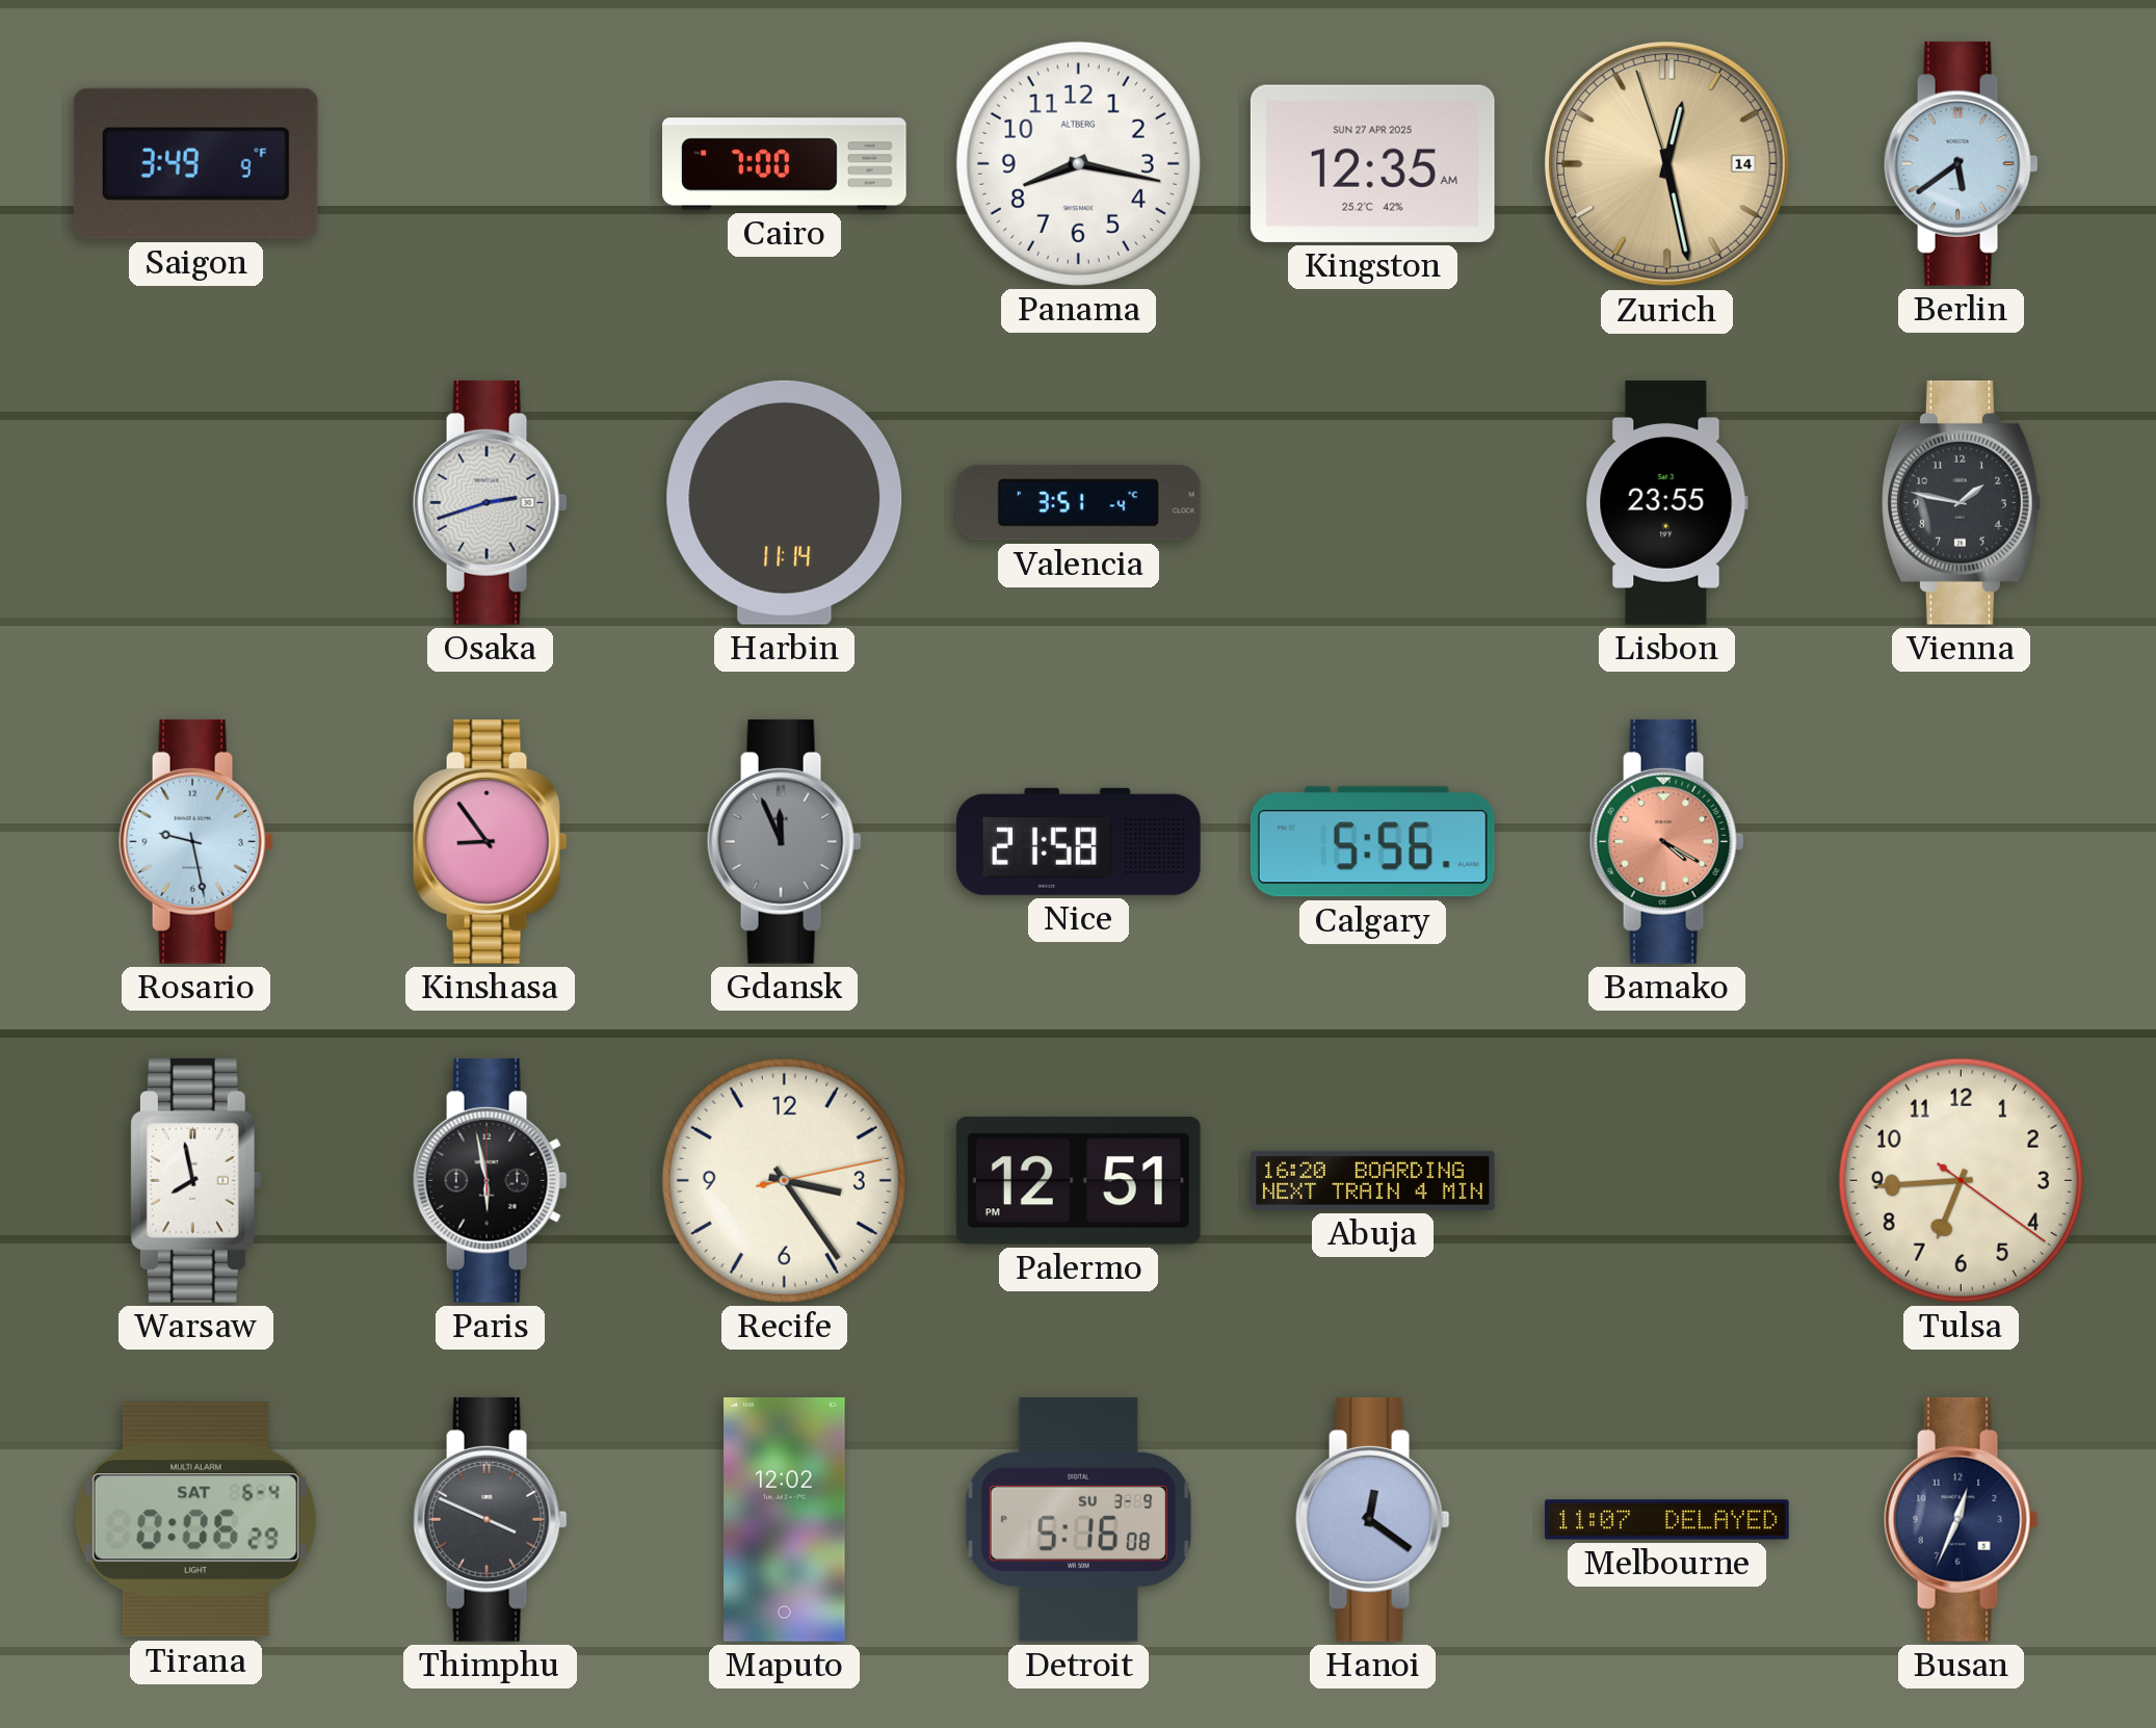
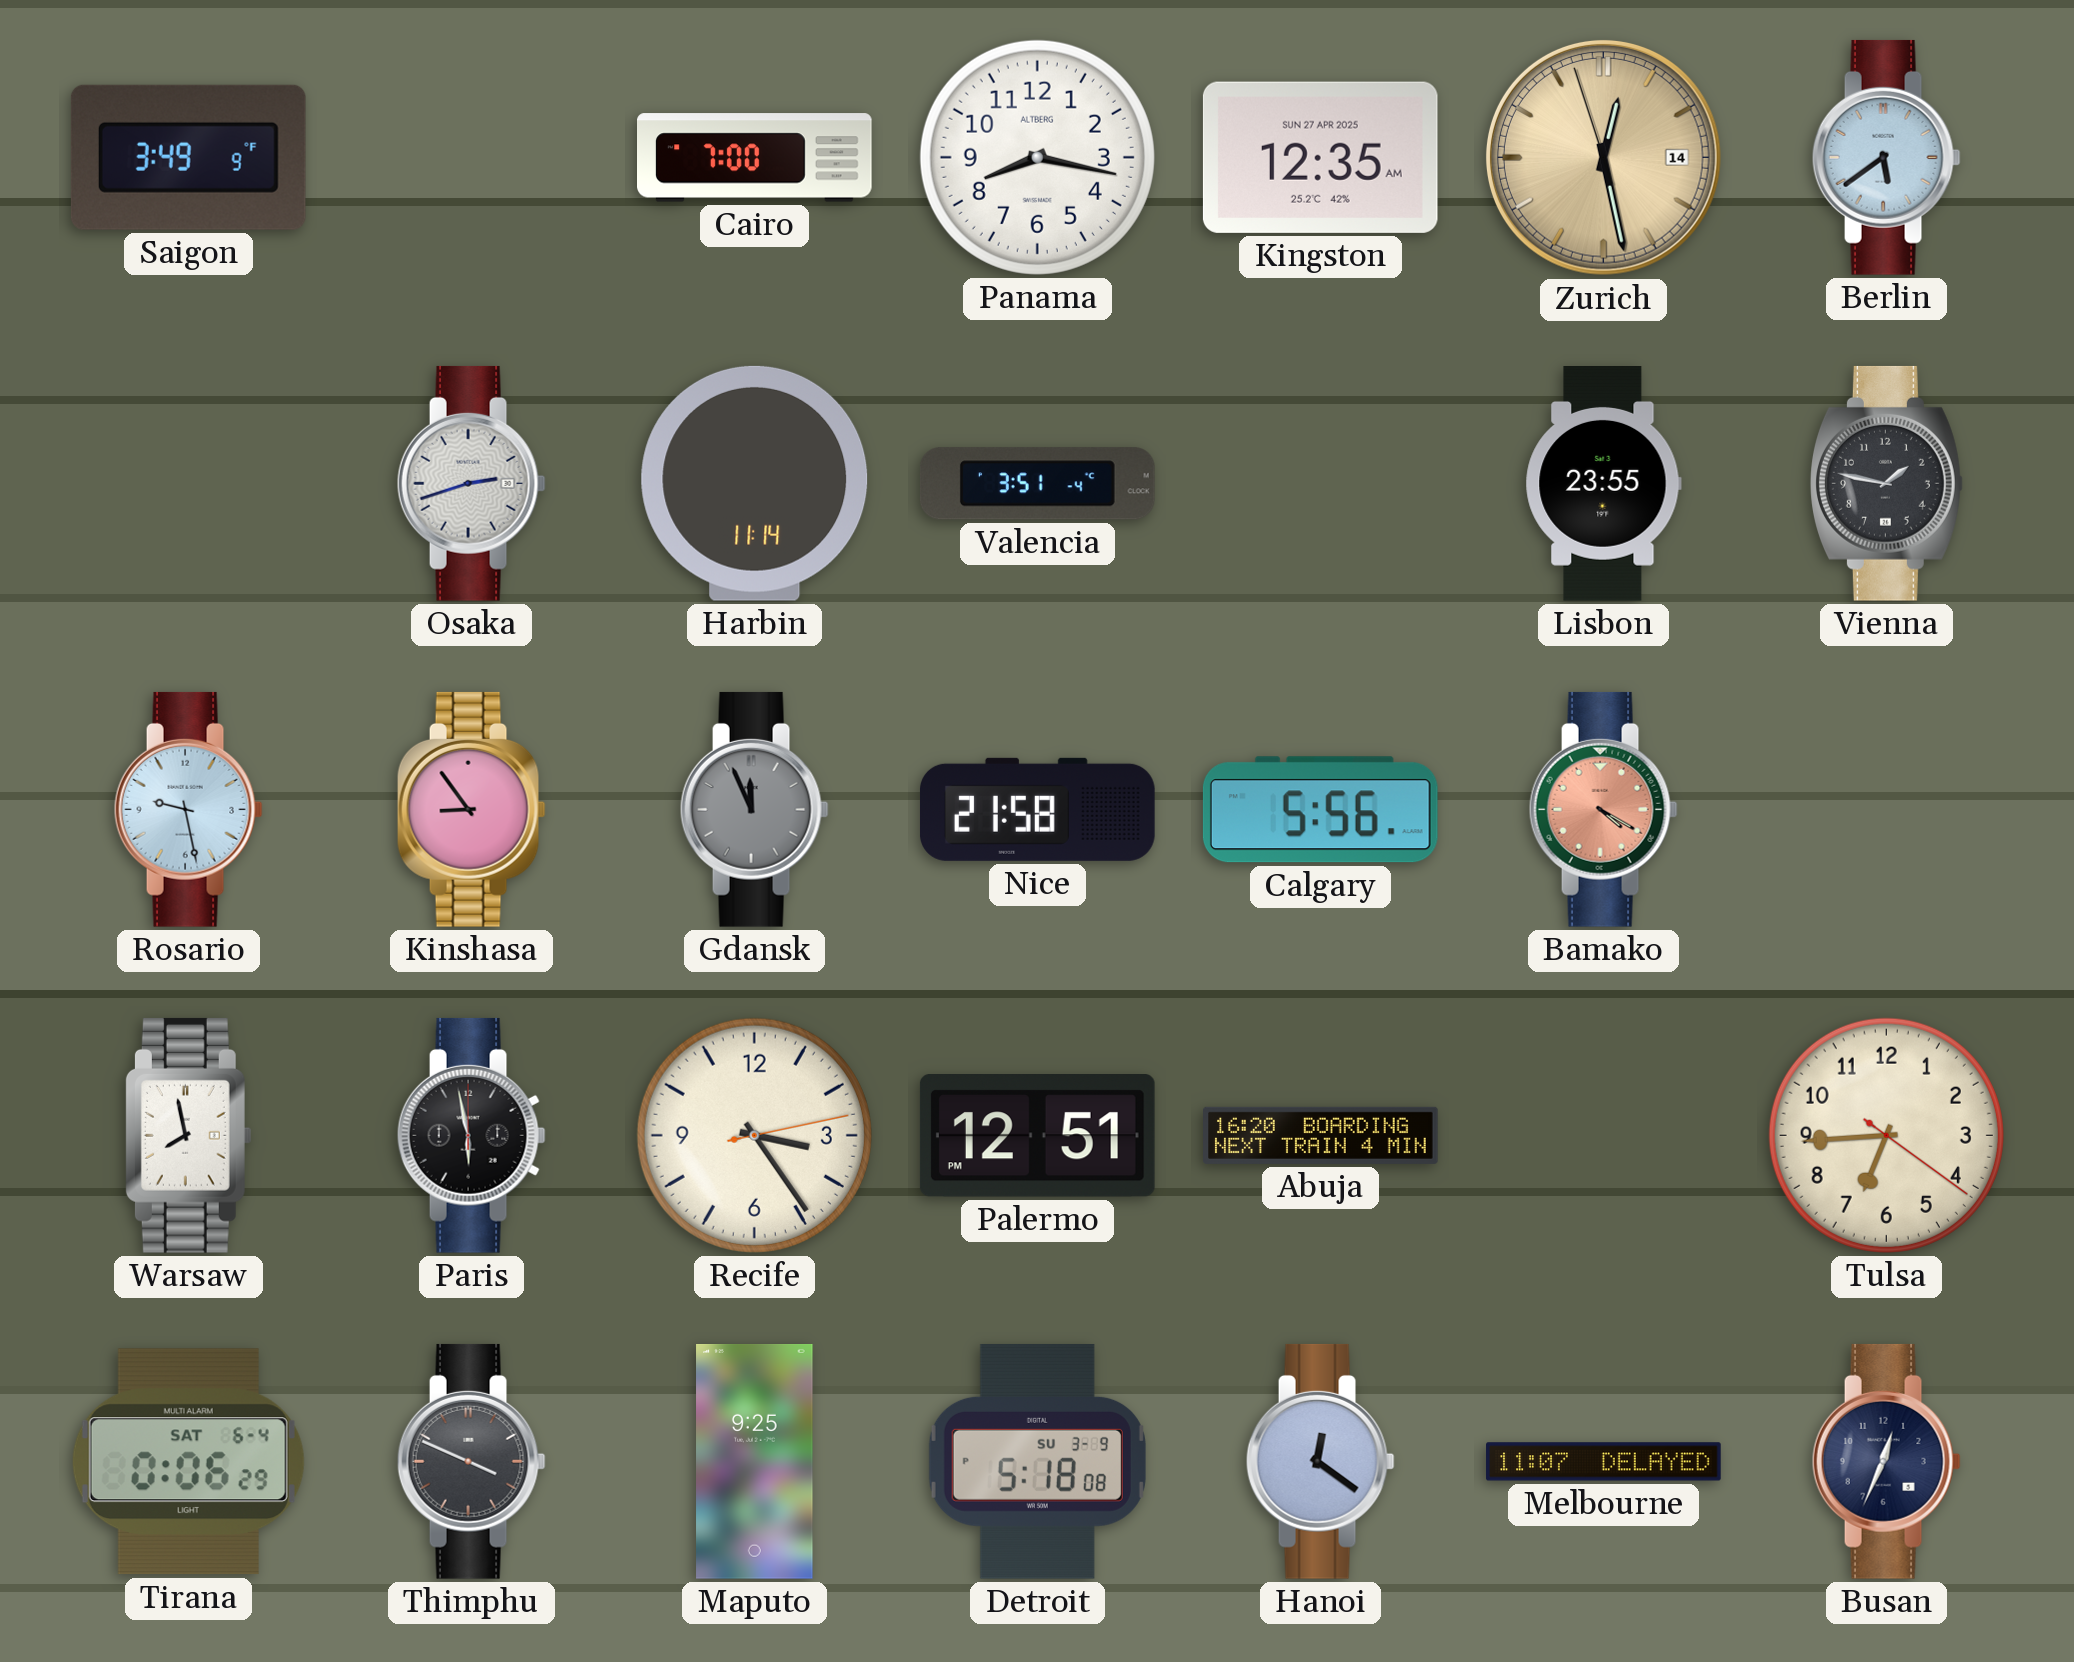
Maputo: 12:02 -> 9:25
Detroit: 5:16 -> 5:18
